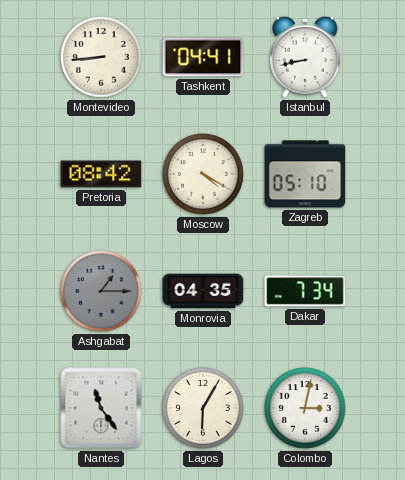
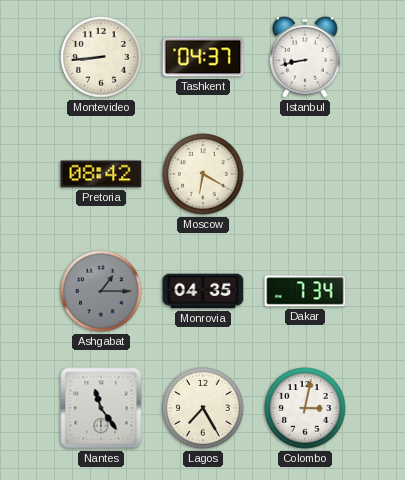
Tashkent: 04:41 -> 04:37
Moscow: 4:20 -> 6:20
Zagreb: 05:10 -> none
Lagos: 6:05 -> 7:25
